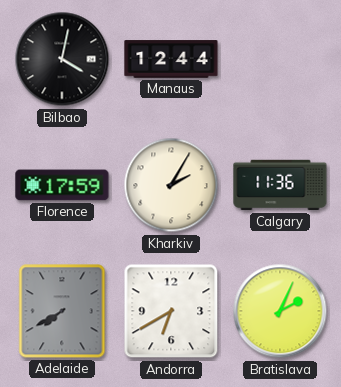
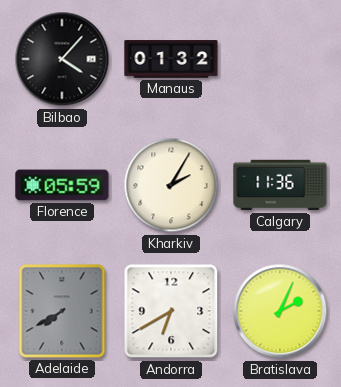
Bilbao: 4:02 -> 4:07
Manaus: 12:44 -> 01:32
Florence: 17:59 -> 05:59
